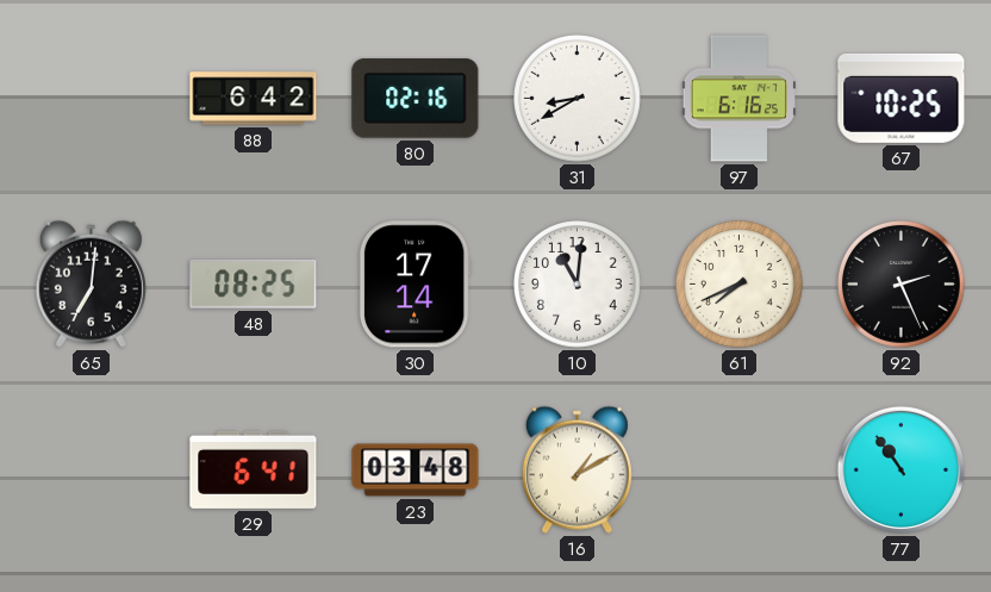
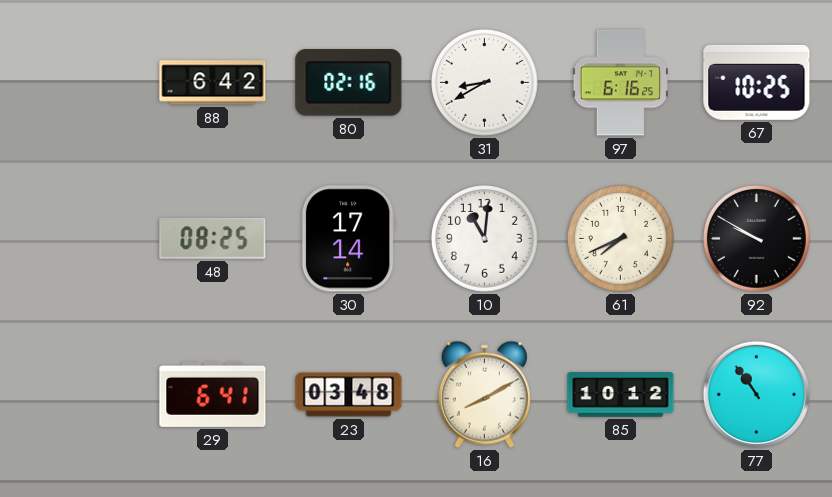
65: 7:01 -> none
92: 2:26 -> 9:50
16: 1:10 -> 8:10
85: none -> 10:12
